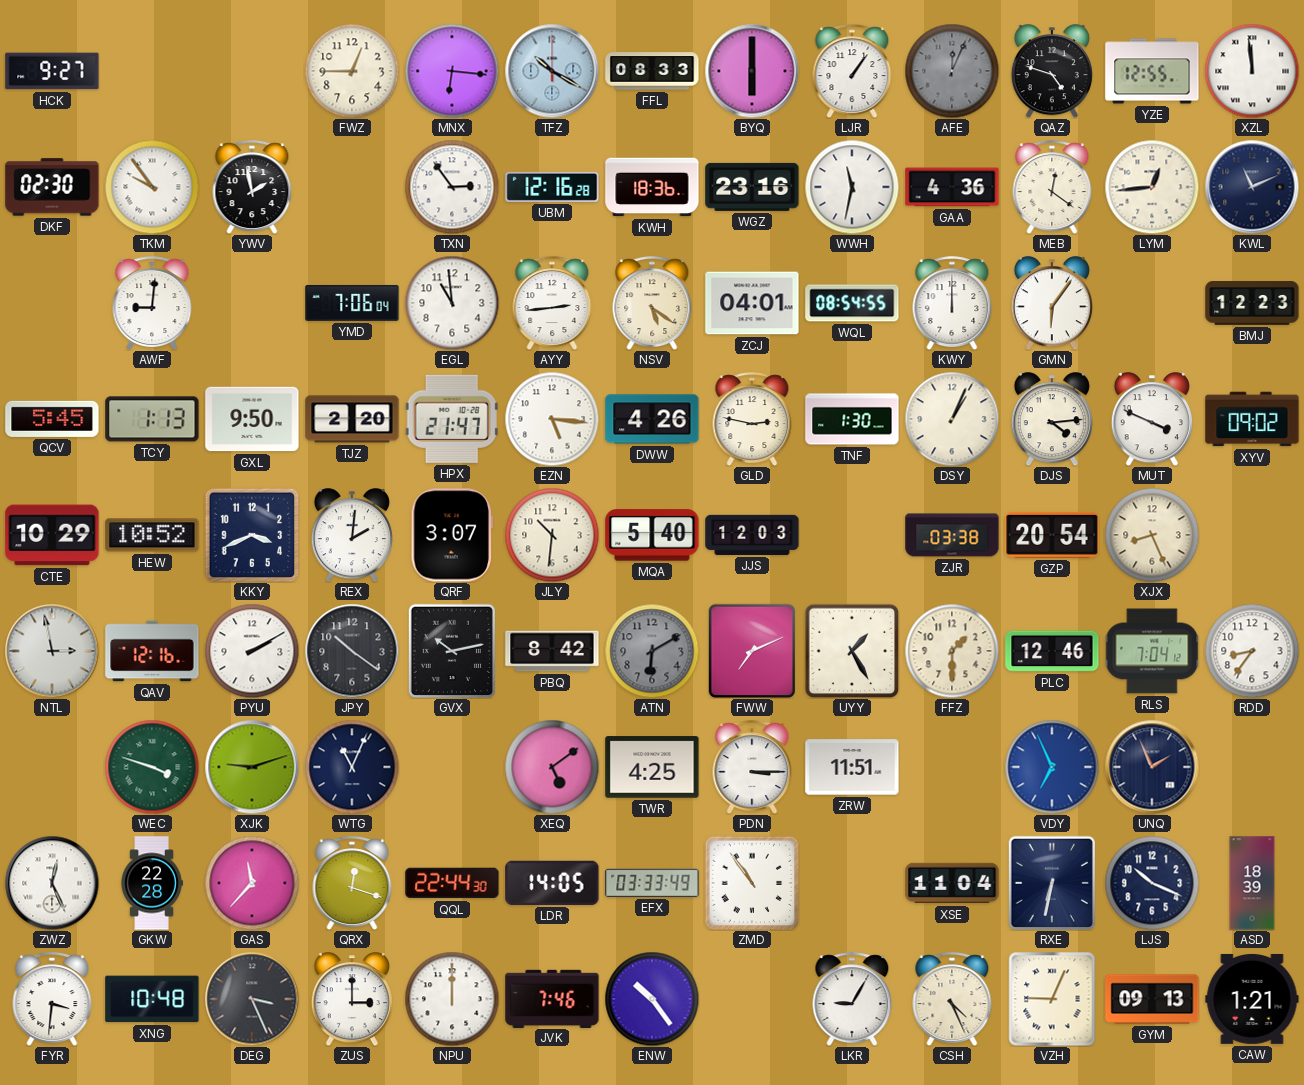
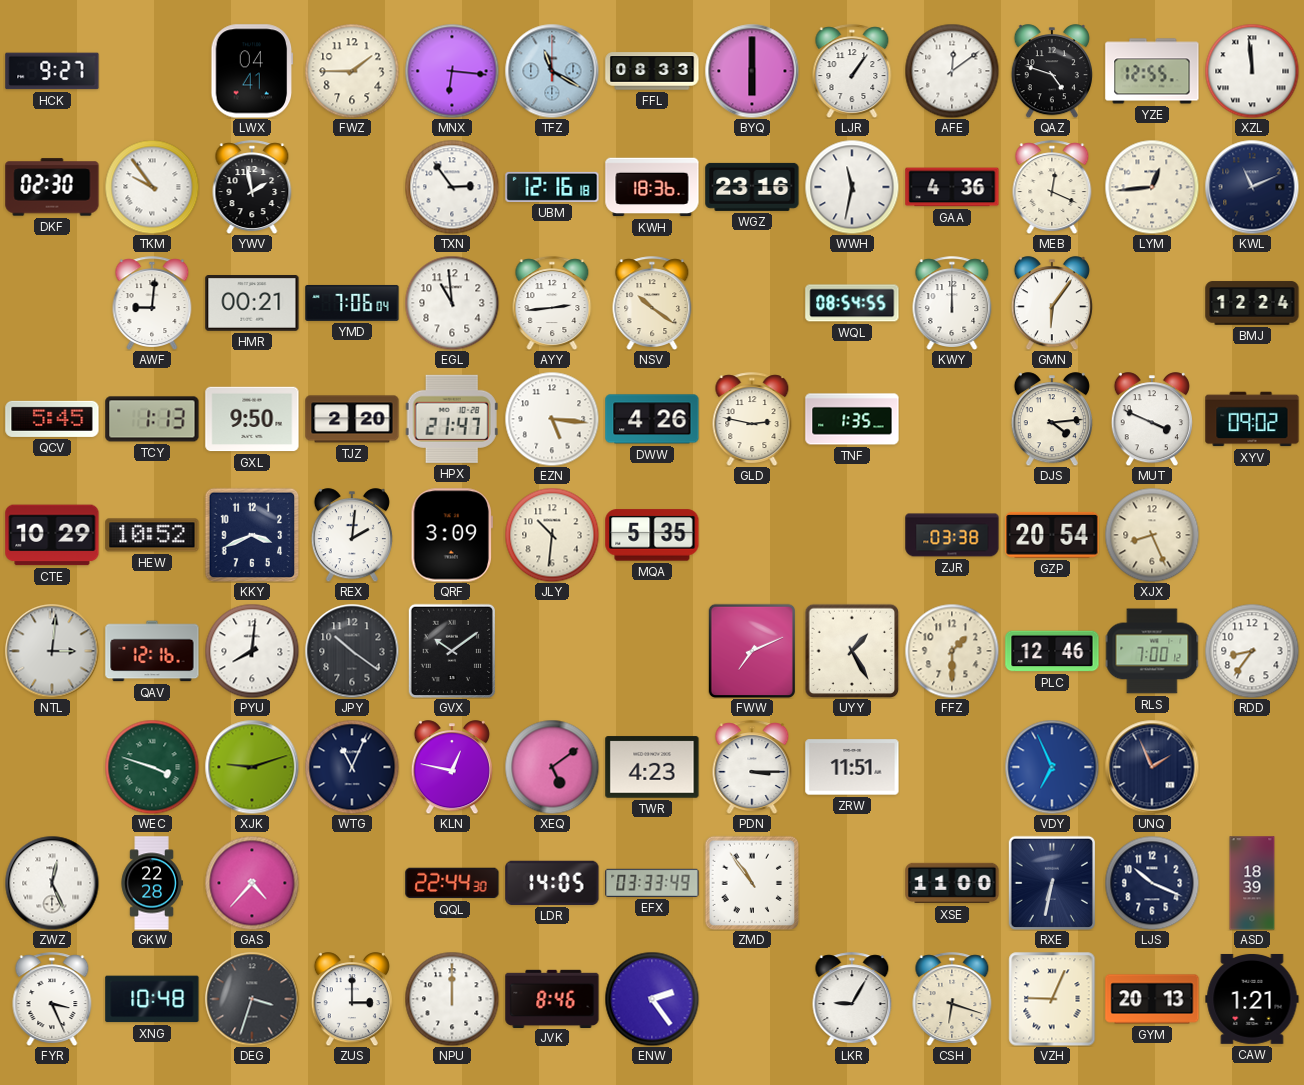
LWX: none -> 04:41
FWZ: 12:45 -> 1:45
TFZ: 10:20 -> 11:20
AFE: 12:04 -> 12:09
AFE dial: grey -> white
UBM: 12:16:28 -> 12:16:18
MEB: 12:21 -> 12:19
HMR: none -> 00:21
NSV: 5:21 -> 10:21
ZCJ: 04:01 -> none
BMJ: 12:23 -> 12:24
TNF: 1:30 -> 1:35
DSY: 1:04 -> none
QRF: 3:07 -> 3:09
MQA: 5:40 -> 5:35
JJS: 12:03 -> none
NTL: 2:58 -> 3:01
PYU: 2:10 -> 8:01
GVX: 10:13 -> 10:09
PBQ: 8:42 -> none
ATN: 6:10 -> none
RLS: 7:04 -> 7:00
KLN: none -> 12:47
TWR: 4:25 -> 4:23
GAS: 11:37 -> 4:37
QRX: 12:18 -> none
XSE: 11:04 -> 11:00
FYR: 3:31 -> 3:26
DEG: 3:26 -> 3:33
JVK: 7:46 -> 8:46
ENW: 10:24 -> 2:24
CSH: 4:26 -> 6:18
GYM: 09:13 -> 20:13
